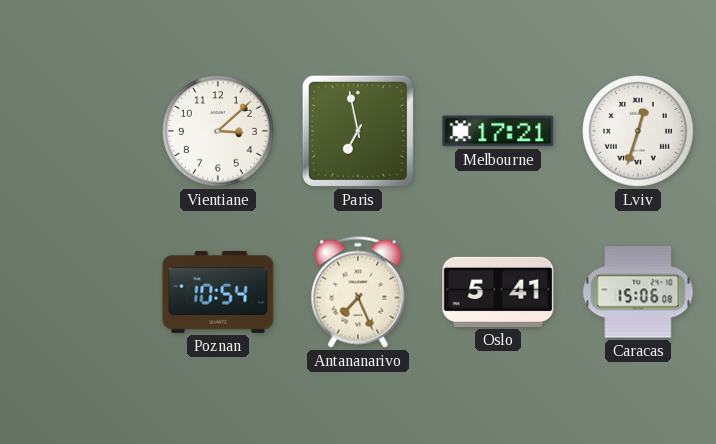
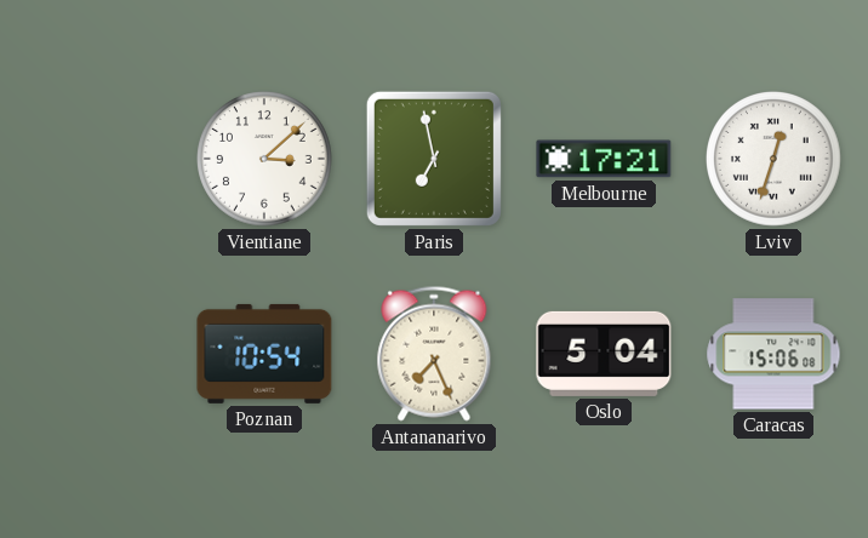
Oslo: 5:41 -> 5:04
